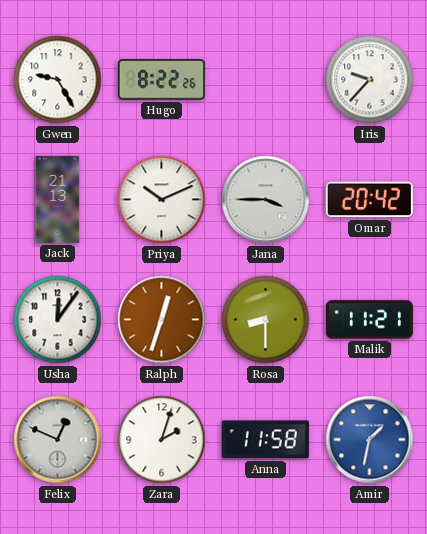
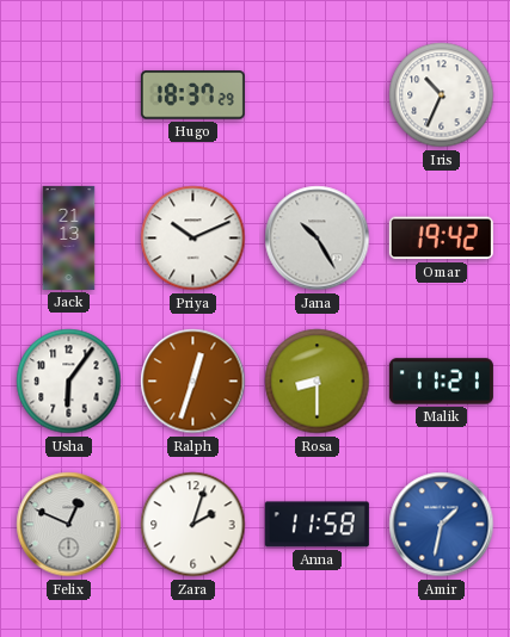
Gwen: 9:25 -> none
Hugo: 8:22 -> 18:37
Iris: 9:37 -> 10:34
Jana: 3:45 -> 10:25
Omar: 20:42 -> 19:42
Usha: 12:06 -> 6:06
